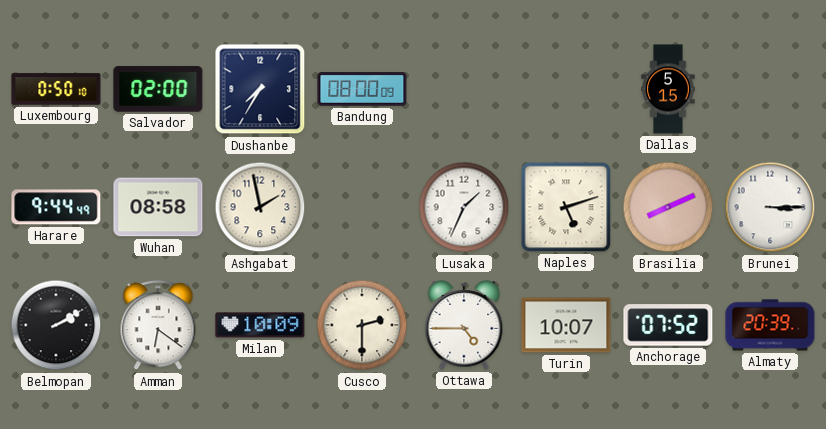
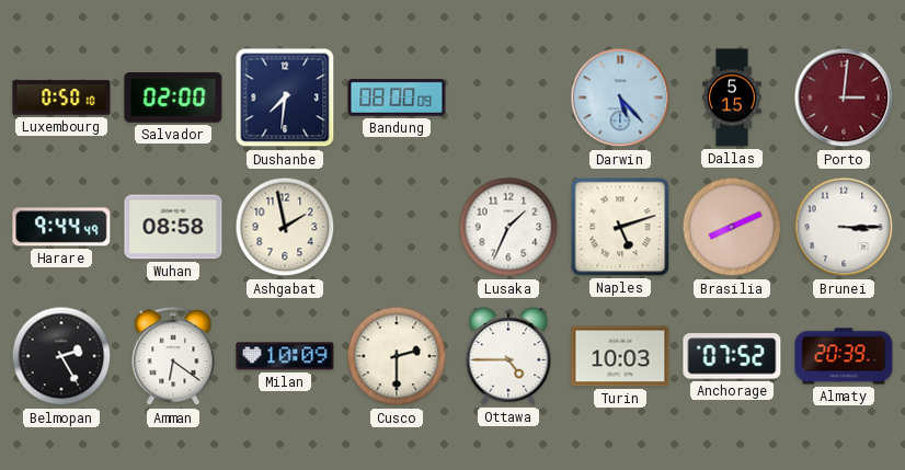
Dushanbe: 7:35 -> 7:31
Darwin: none -> 5:23
Porto: none -> 3:01
Belmopan: 2:10 -> 2:25
Turin: 10:07 -> 10:03
